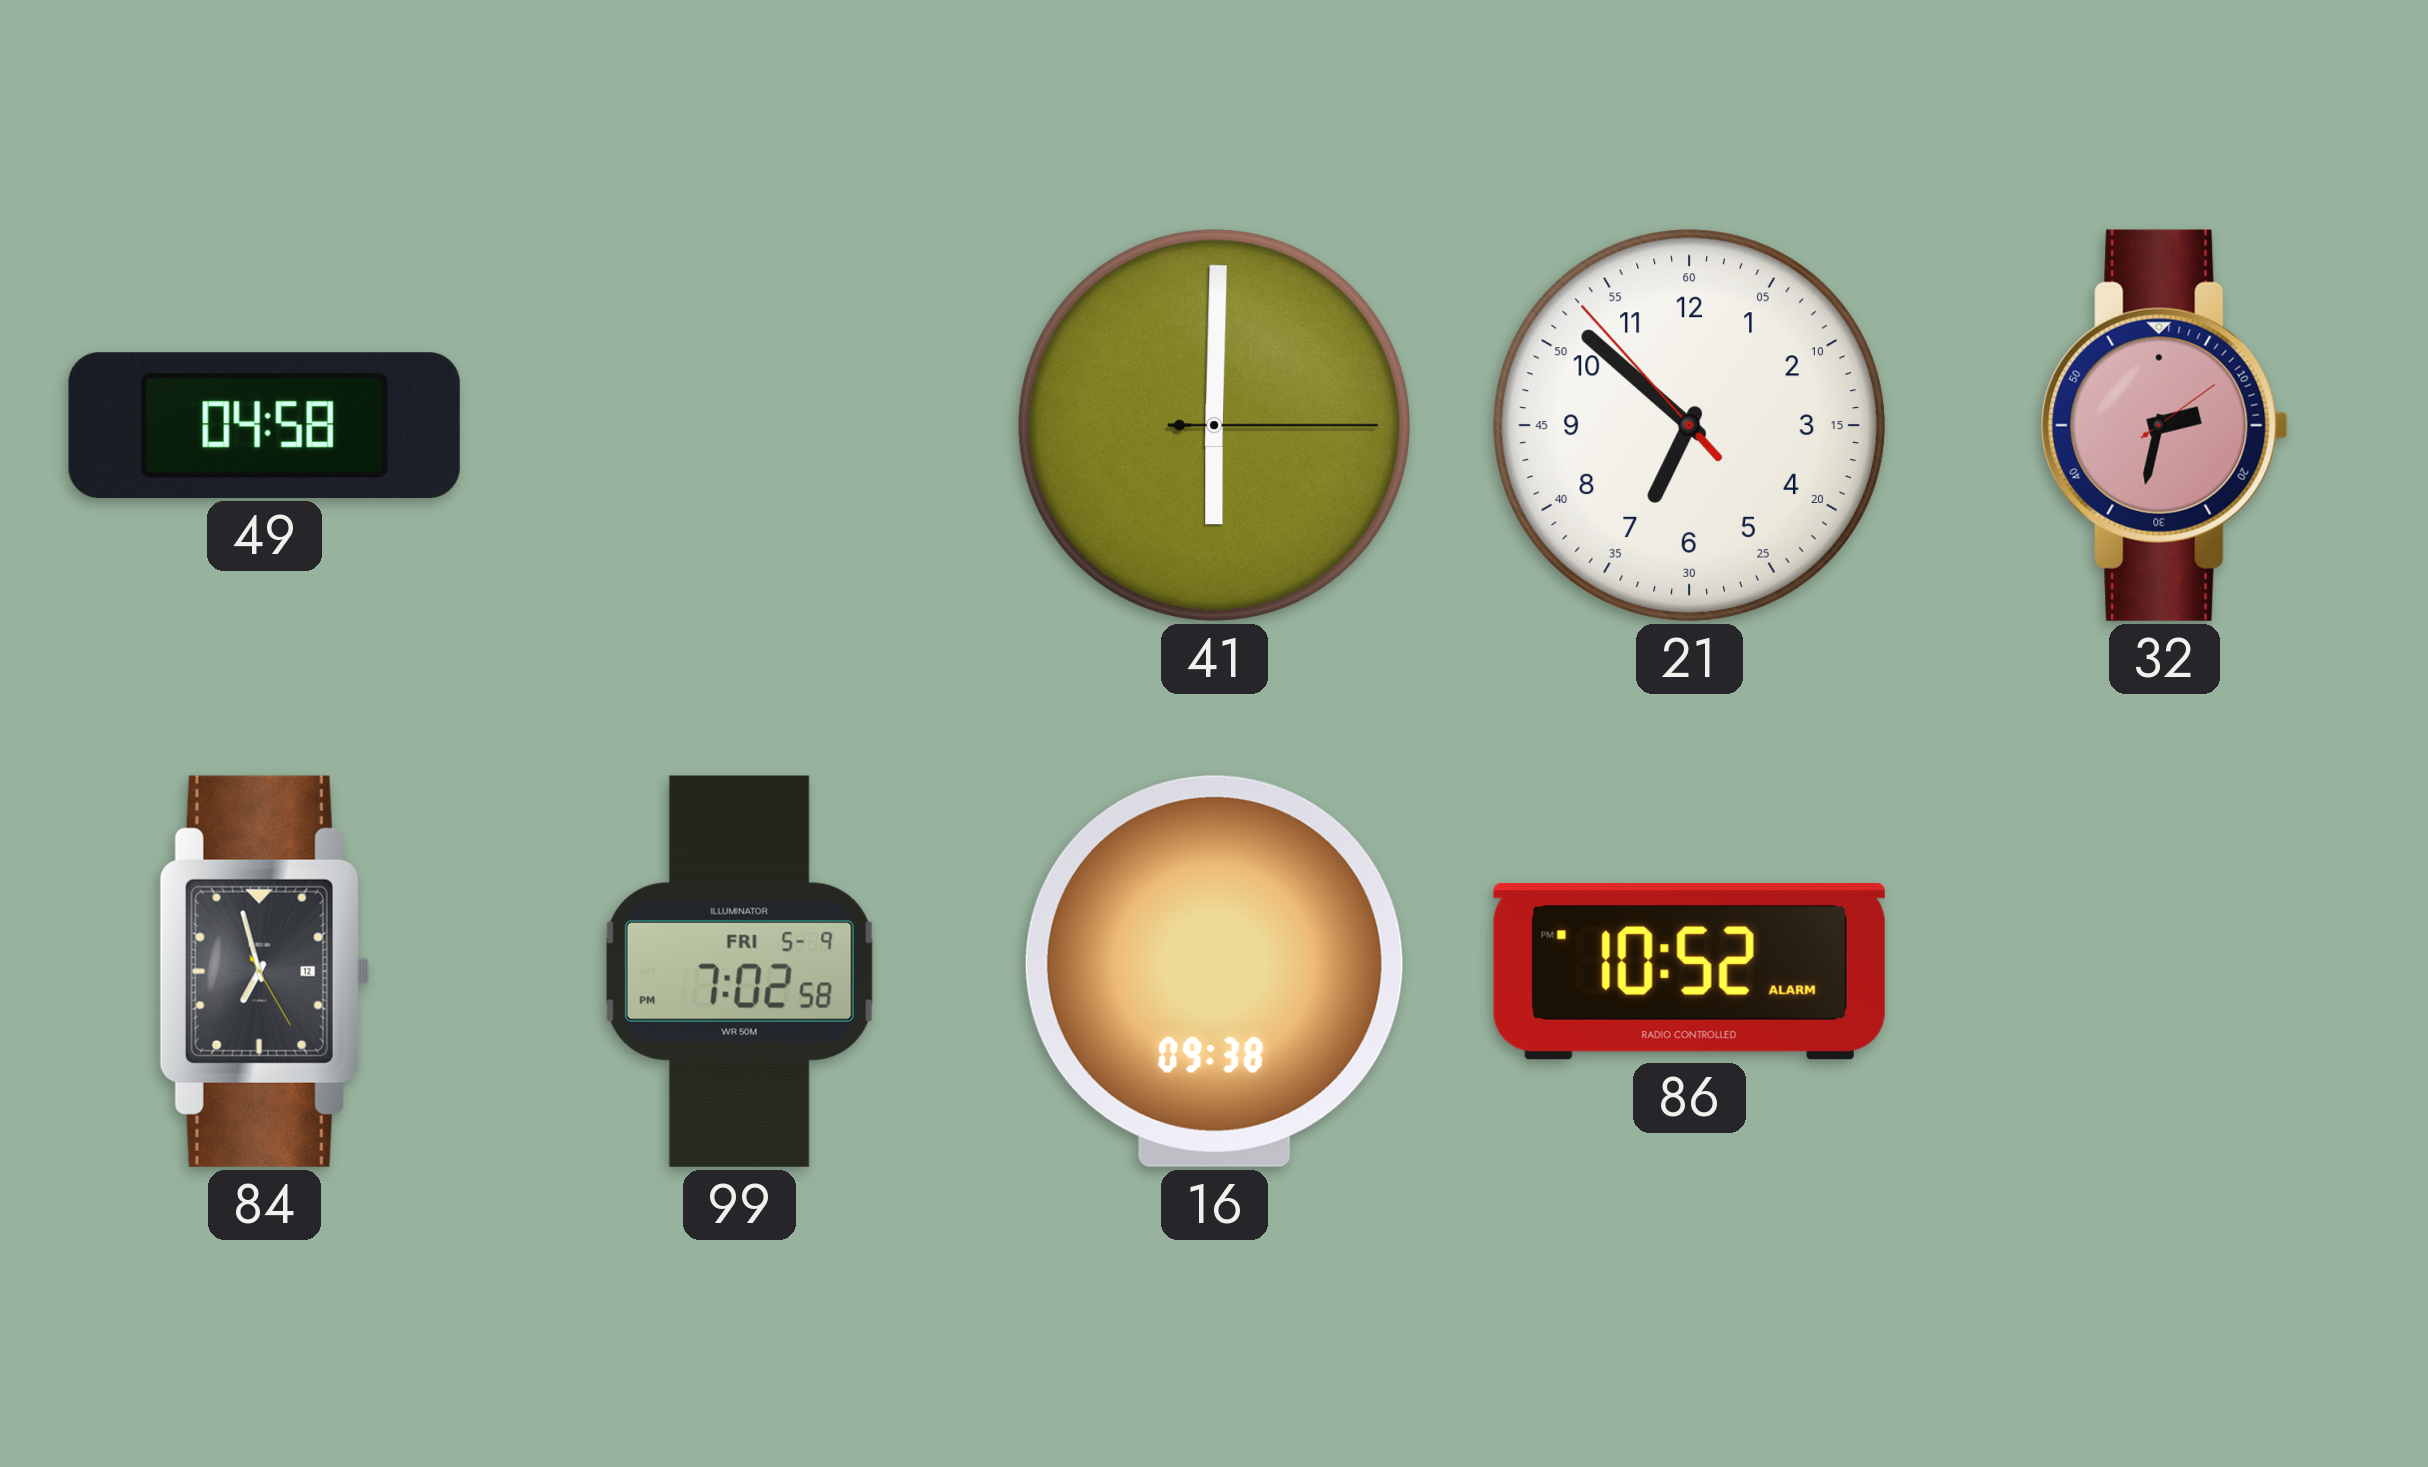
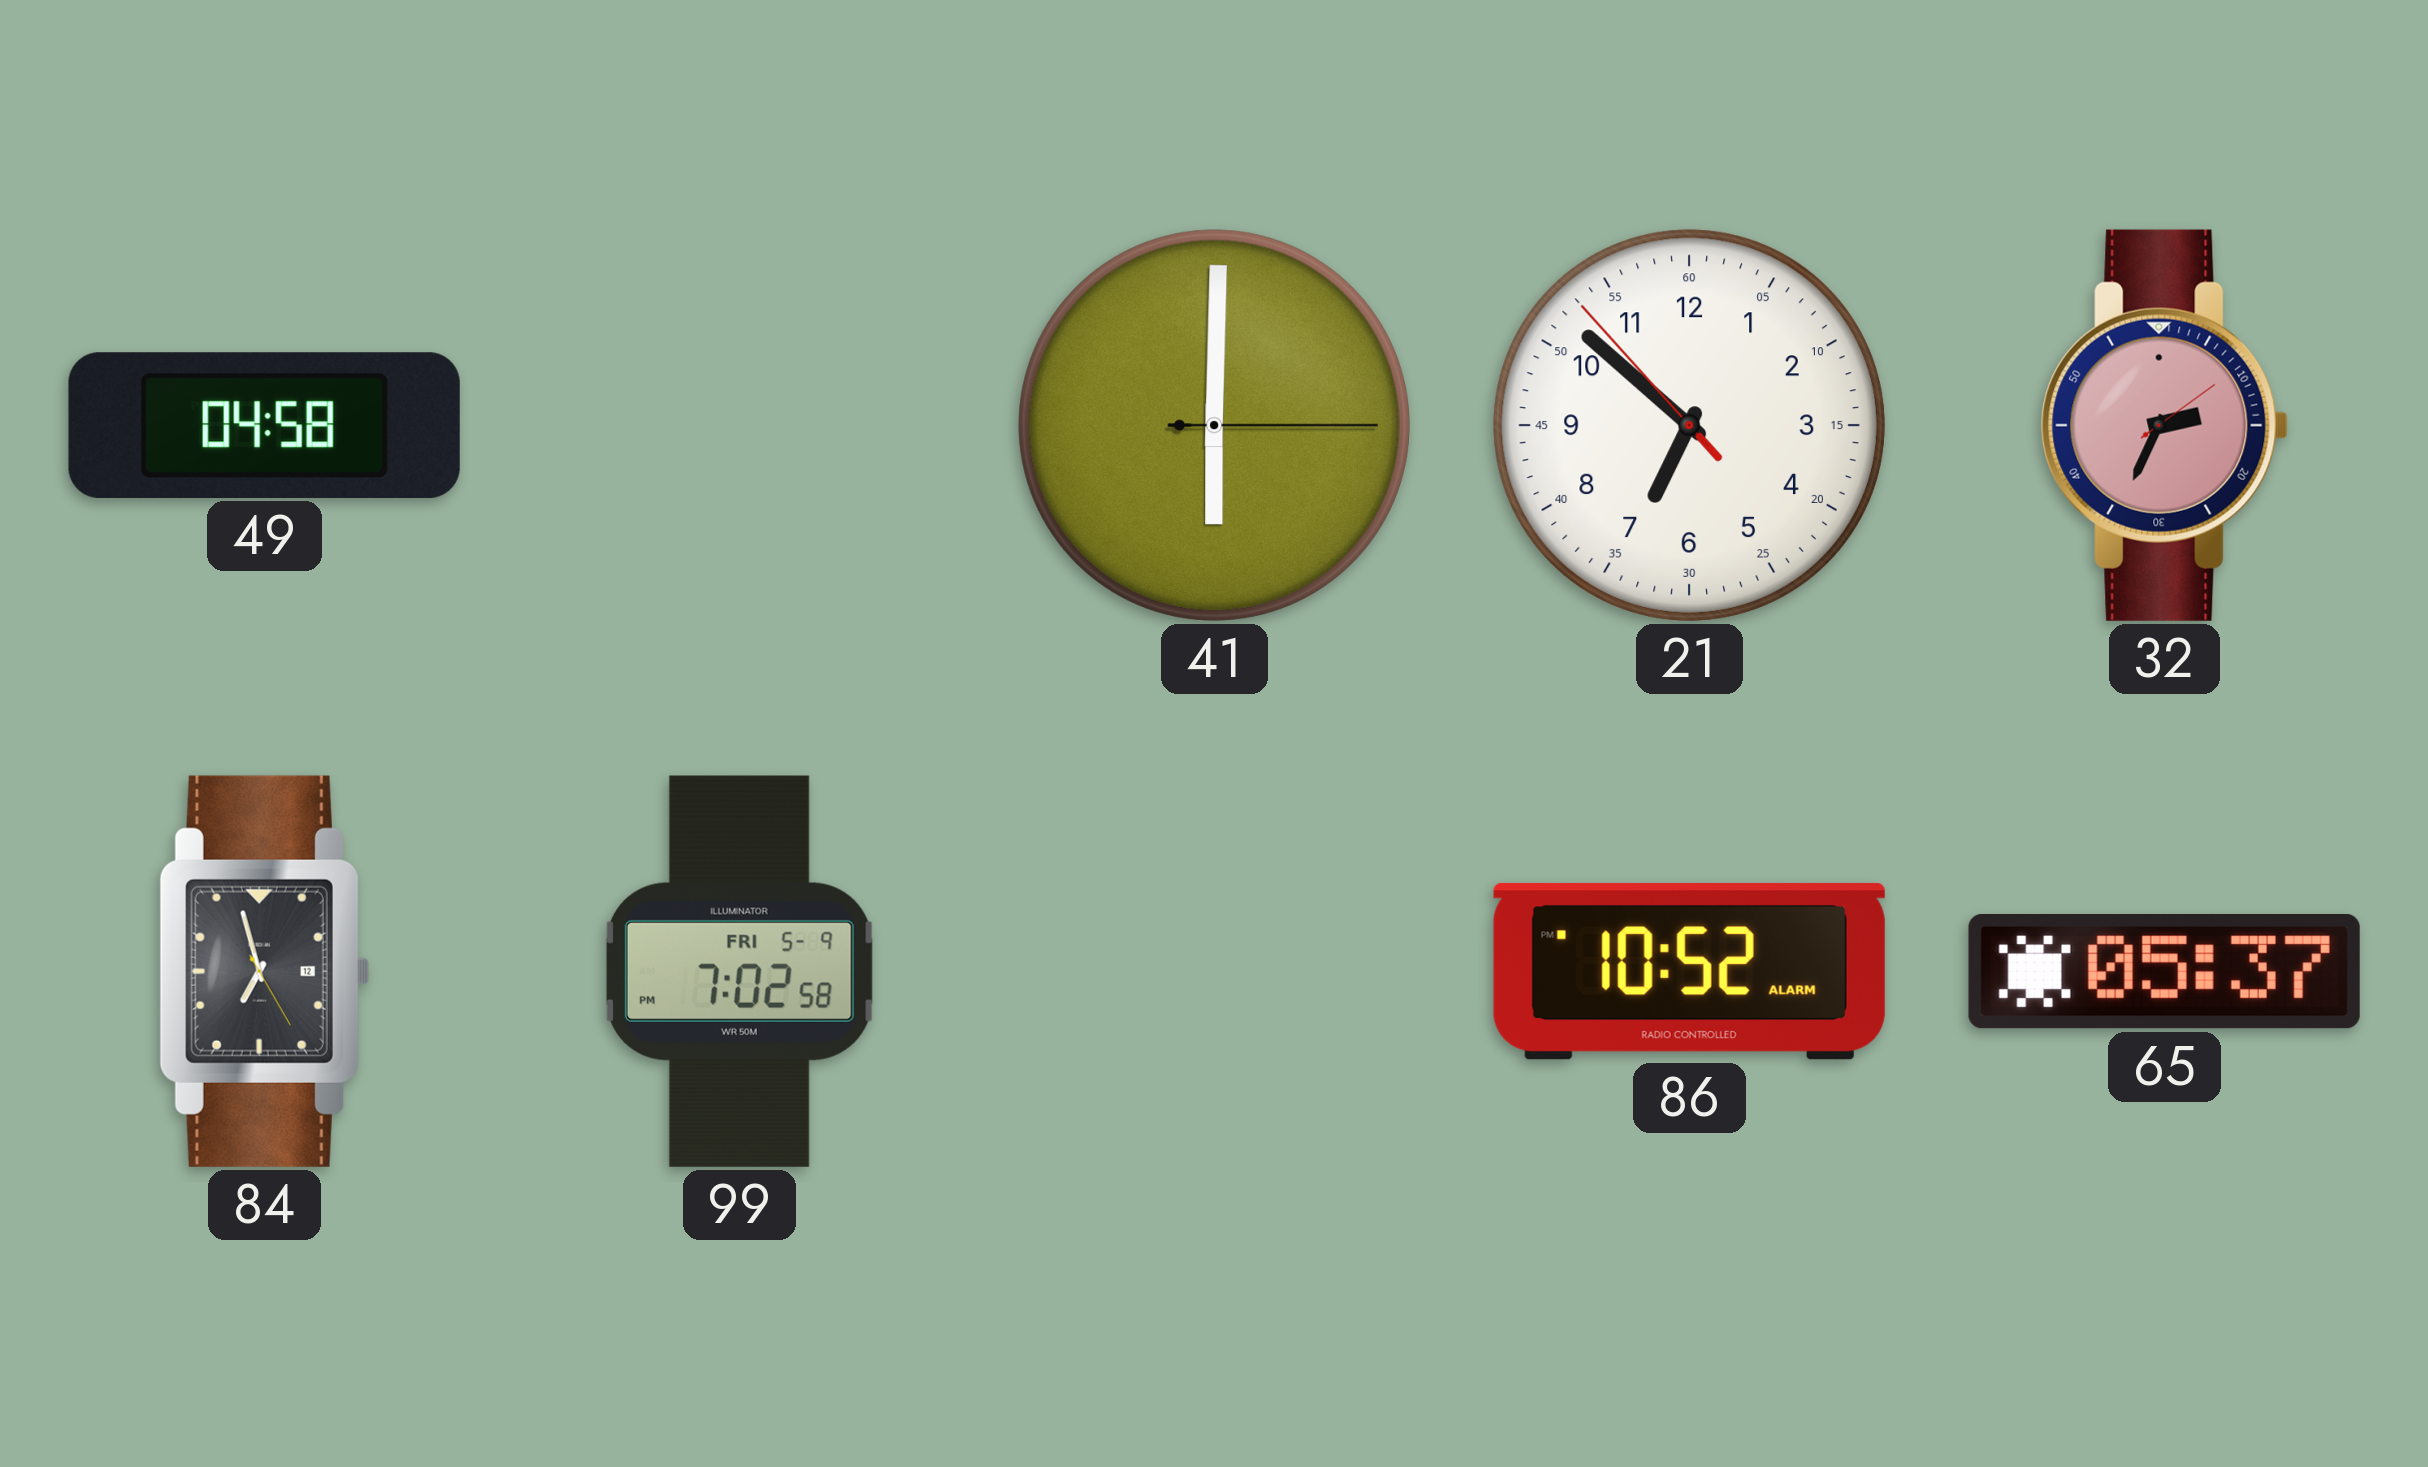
32: 2:32 -> 2:34
16: 09:38 -> none
65: none -> 05:37
